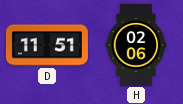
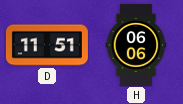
H: 02:06 -> 06:06
